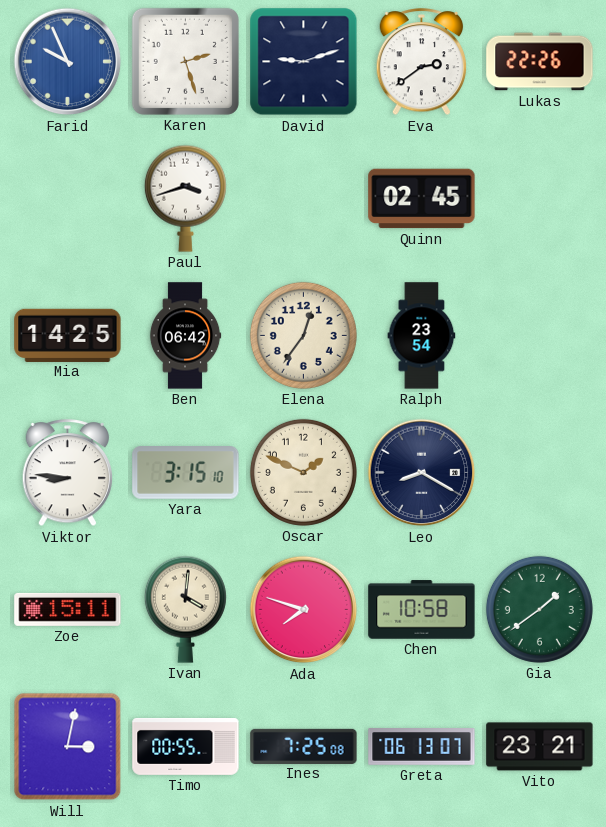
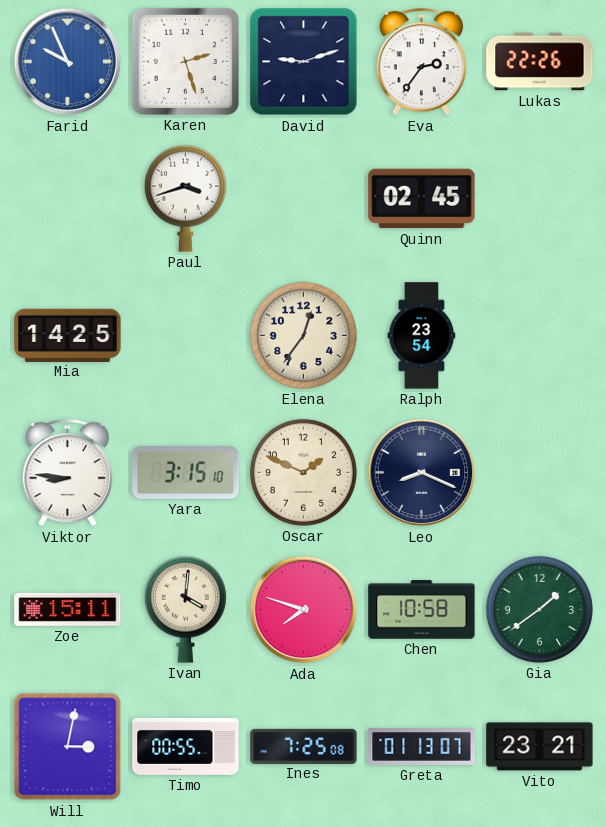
Eva: 2:39 -> 2:36
Ben: 06:42 -> none
Leo: 8:20 -> 8:19
Greta: 06:13 -> 01:13
